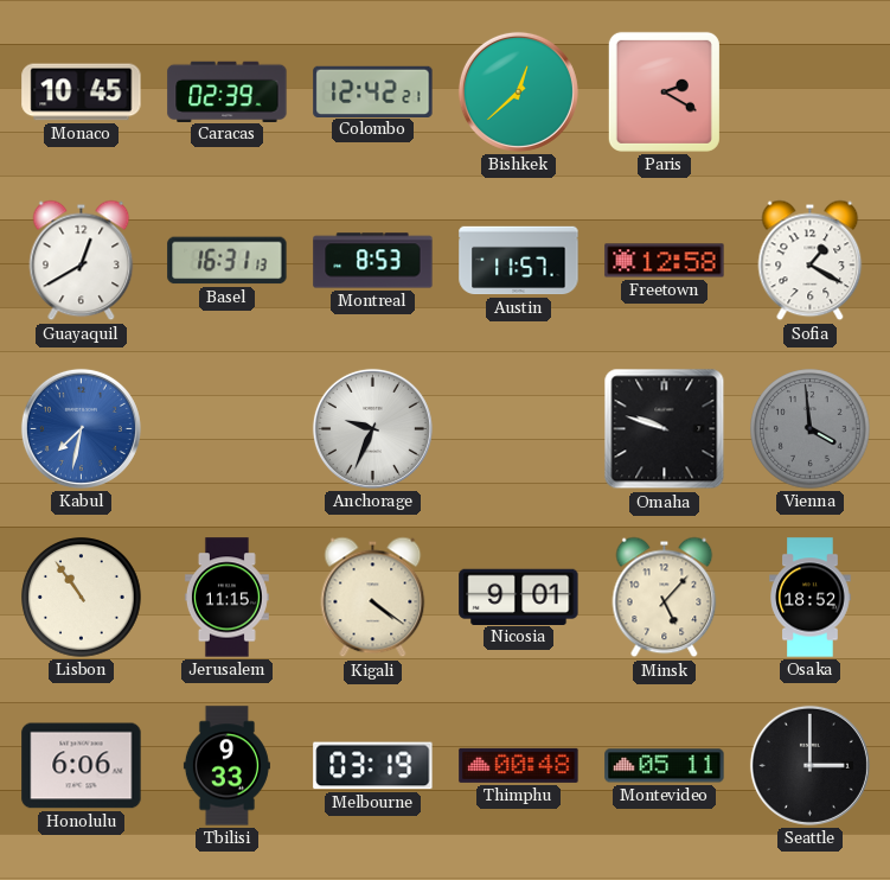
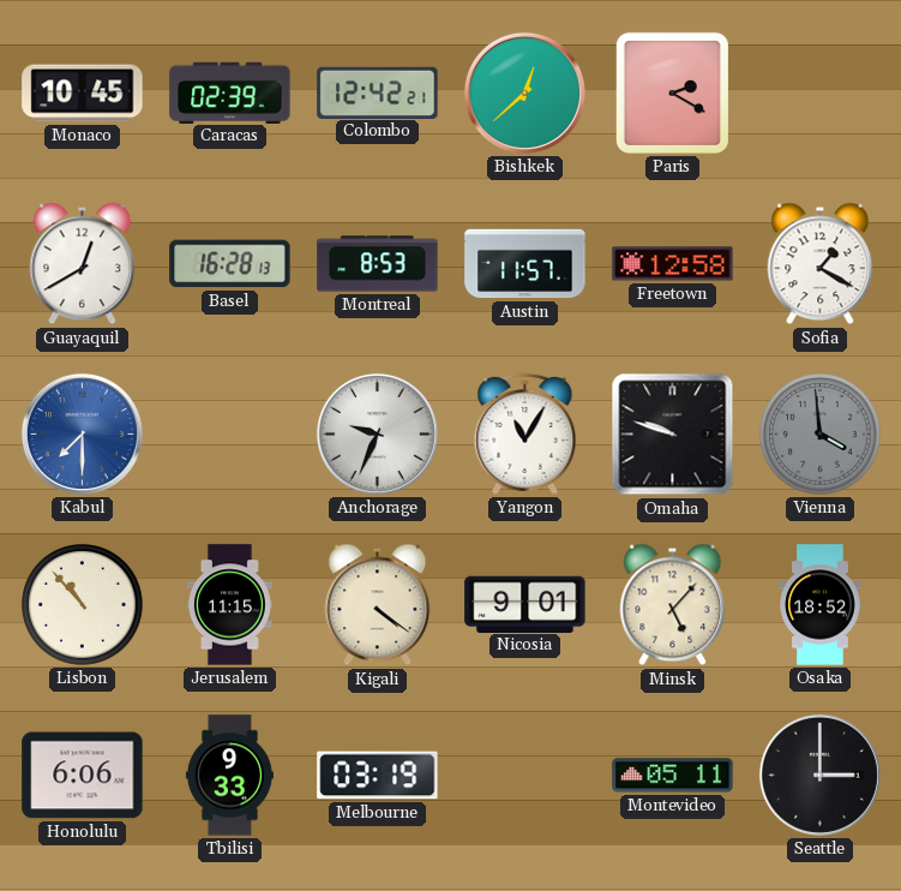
Basel: 16:31 -> 16:28
Kabul: 7:32 -> 7:30
Yangon: none -> 11:05
Lisbon: 10:54 -> 10:53
Thimphu: 00:48 -> none
